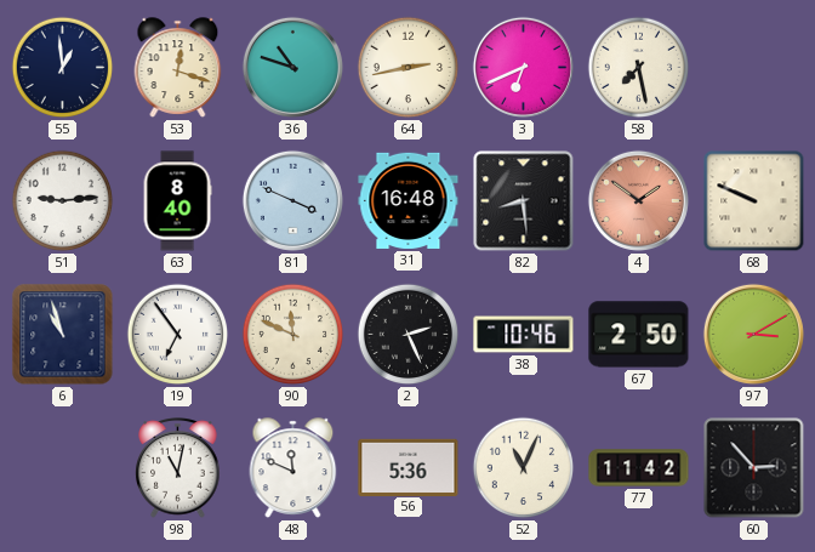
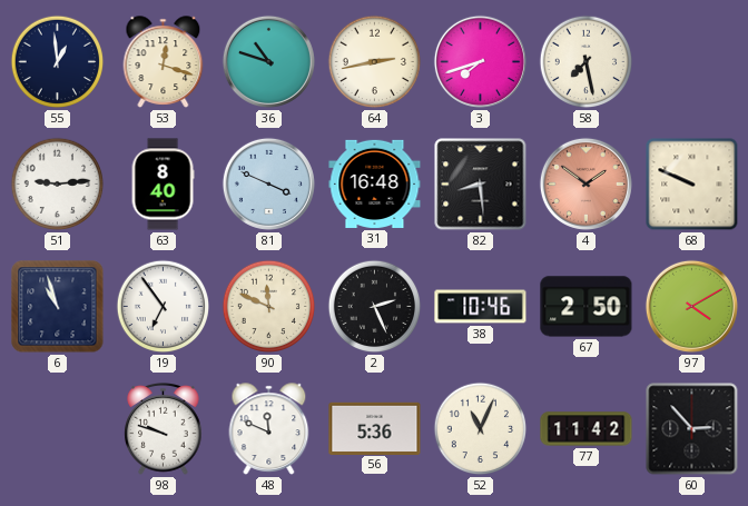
3: 6:41 -> 7:42
97: 3:10 -> 4:10
98: 11:02 -> 9:48
